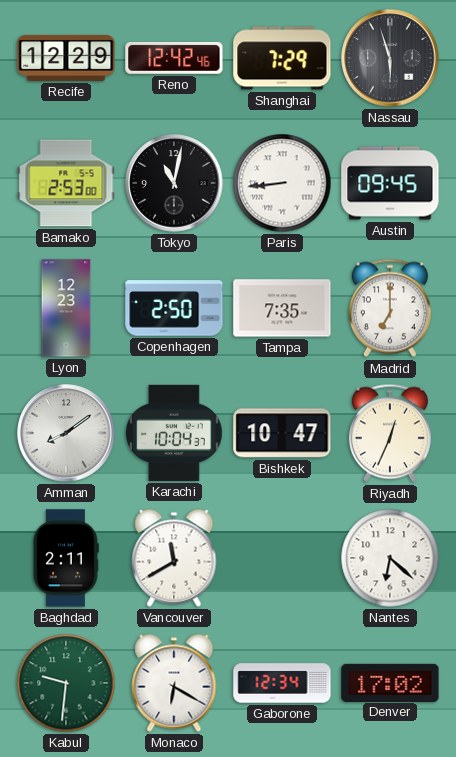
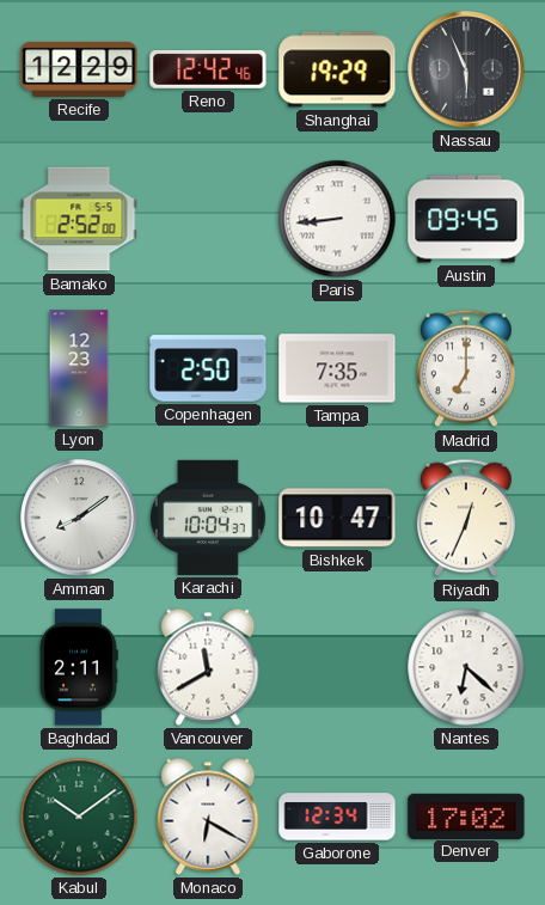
Shanghai: 7:29 -> 19:29
Nassau: 5:57 -> 5:56
Bamako: 2:53 -> 2:52
Tokyo: 11:02 -> none
Kabul: 9:31 -> 10:09
